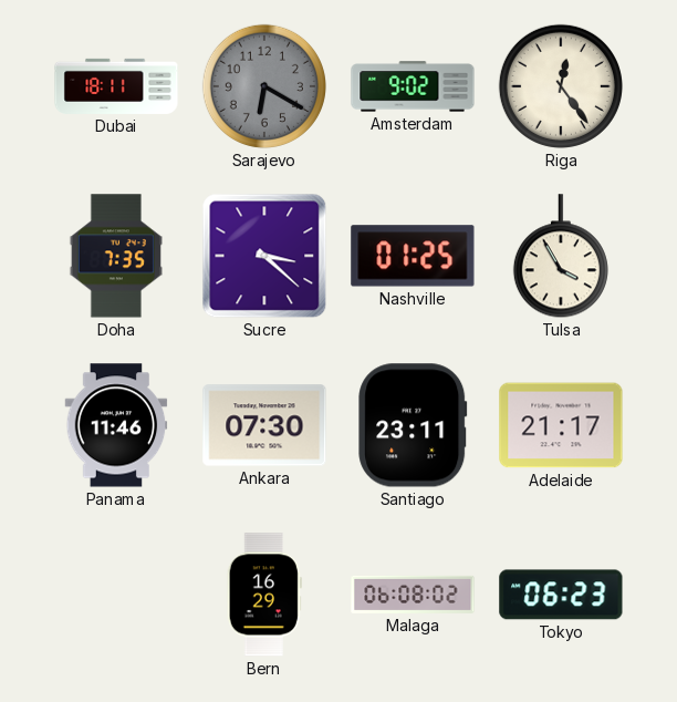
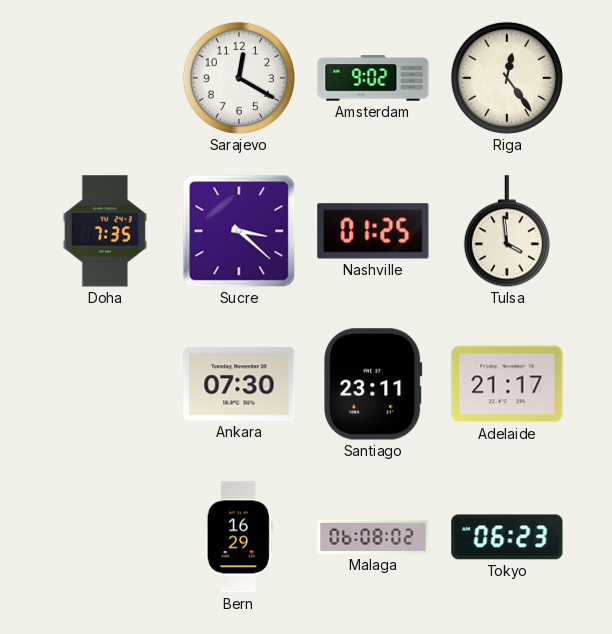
Dubai: 18:11 -> none
Sarajevo: 6:20 -> 12:20
Sarajevo dial: grey -> white
Tulsa: 3:55 -> 3:59
Panama: 11:46 -> none
